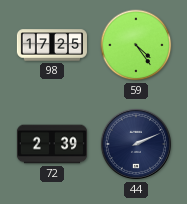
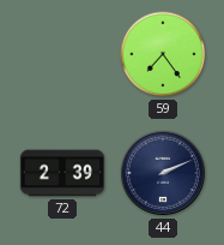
98: 17:25 -> none
59: 4:24 -> 7:24
